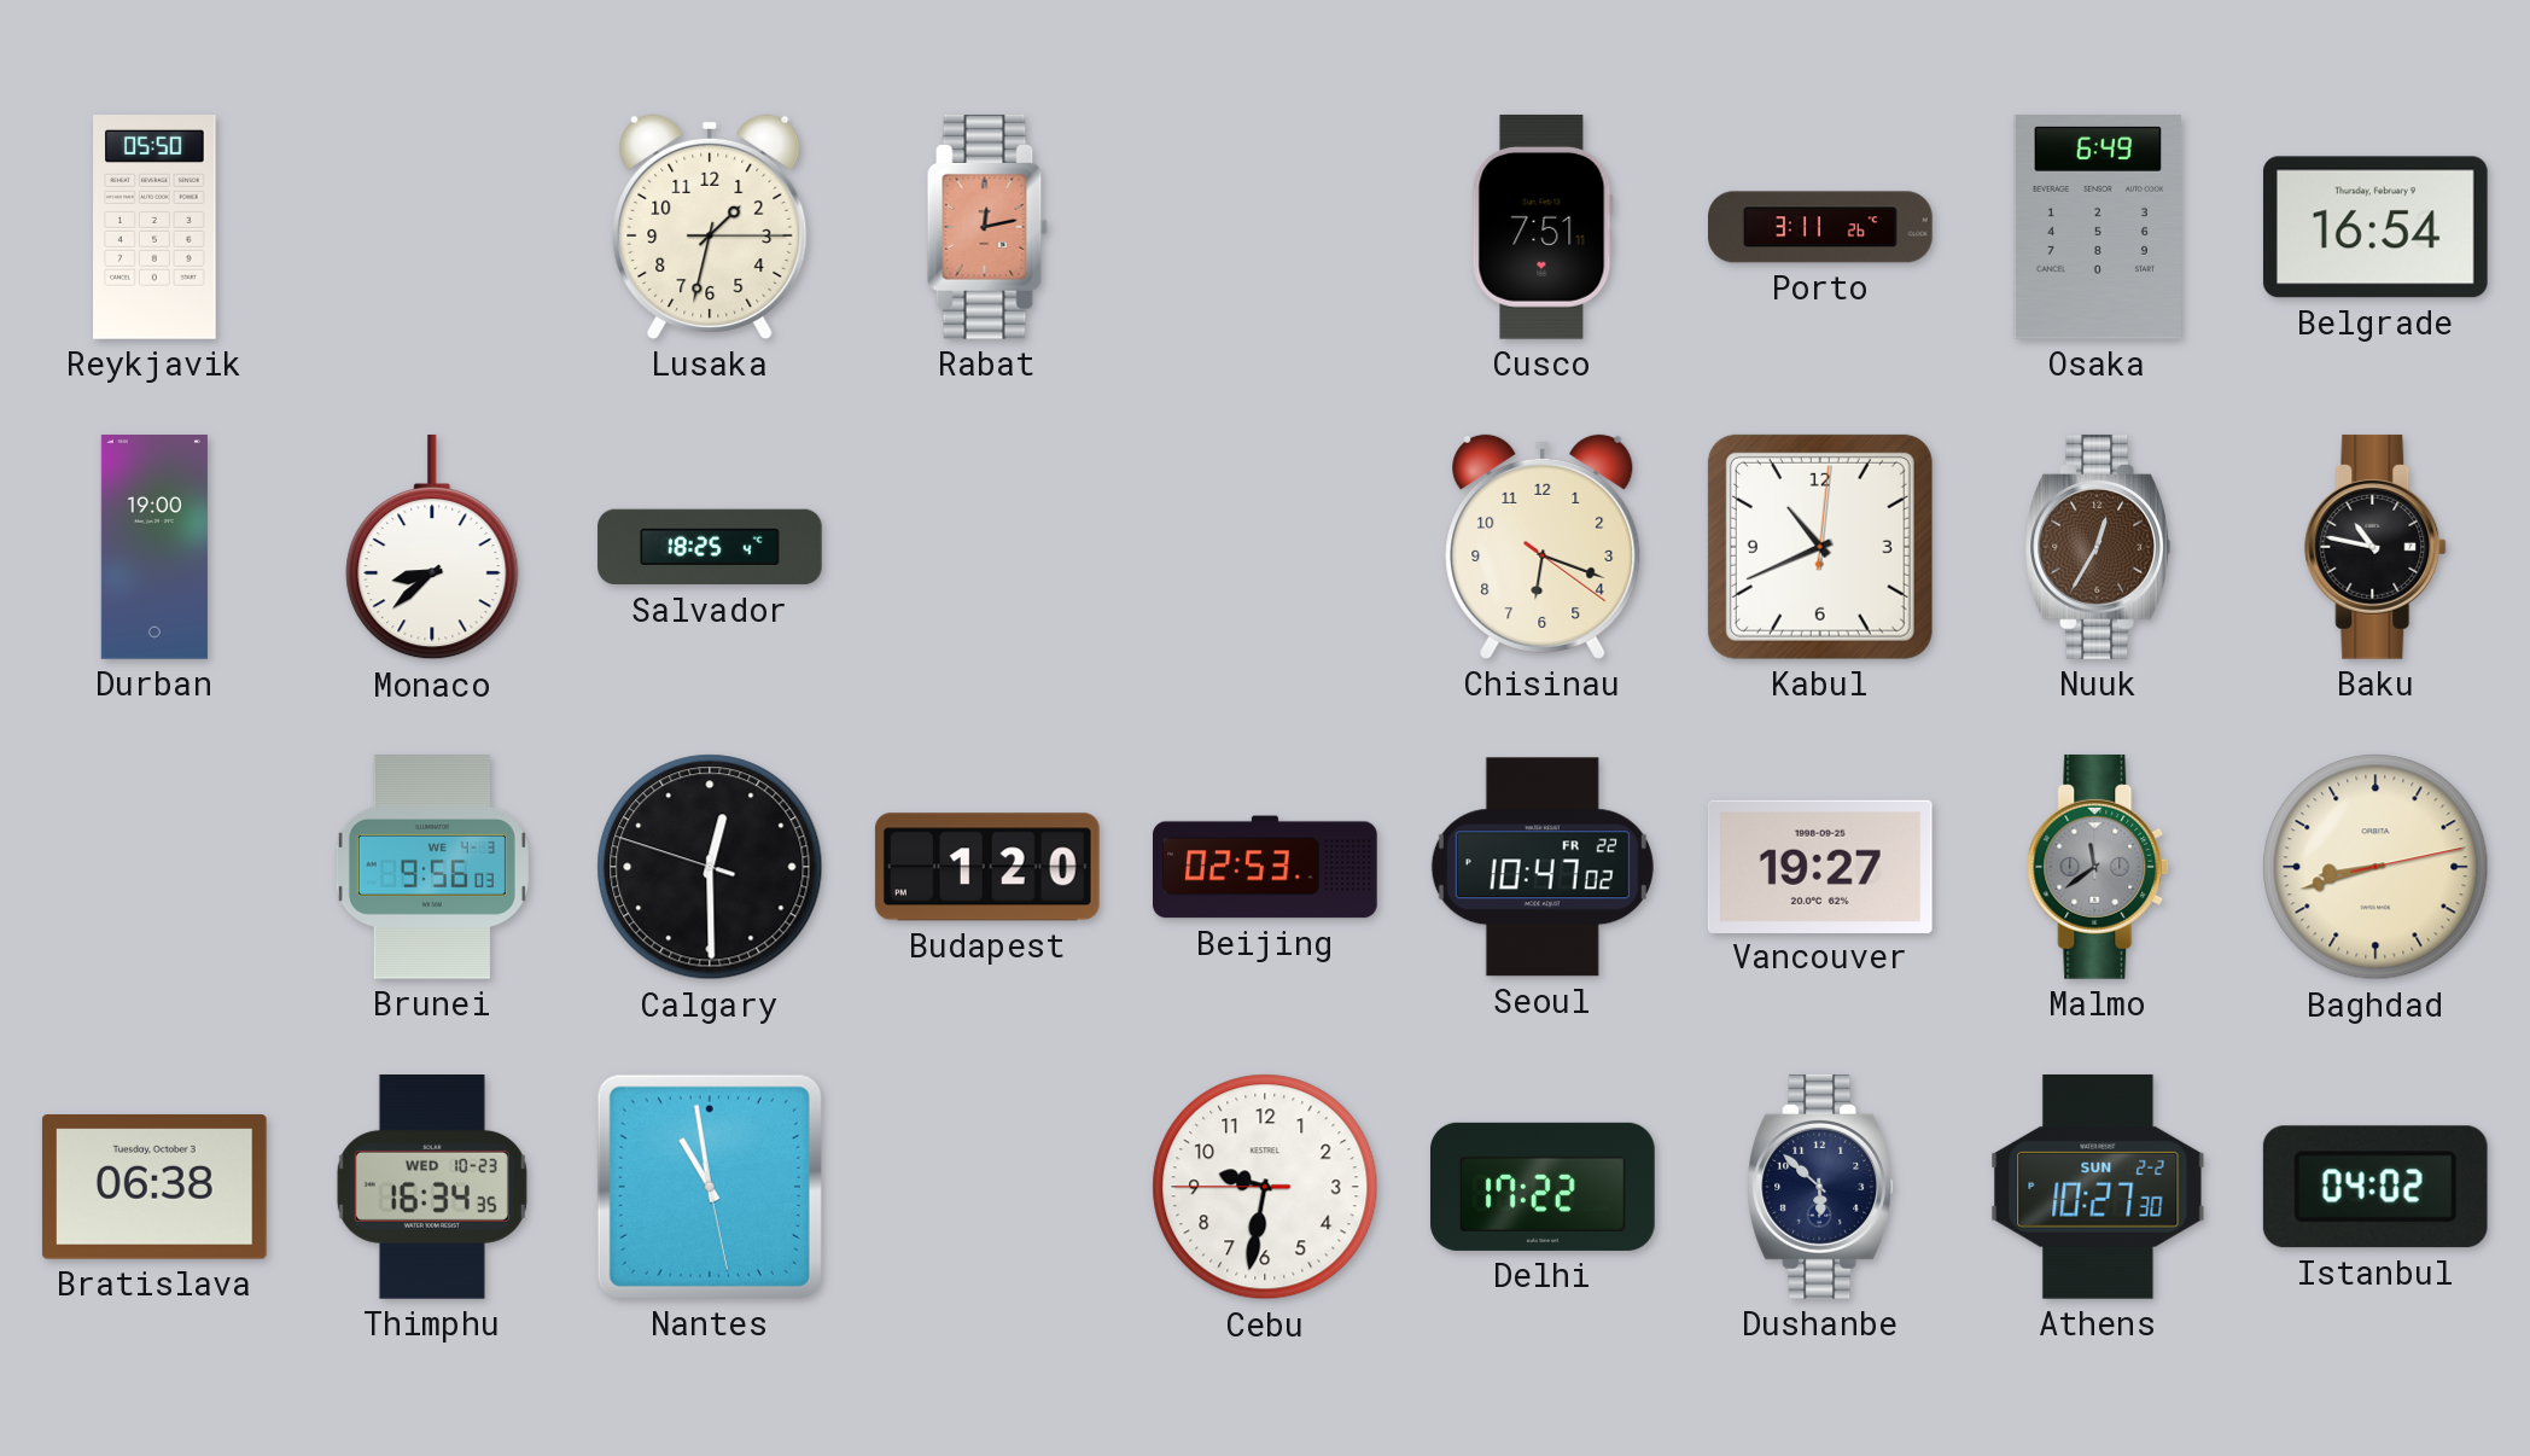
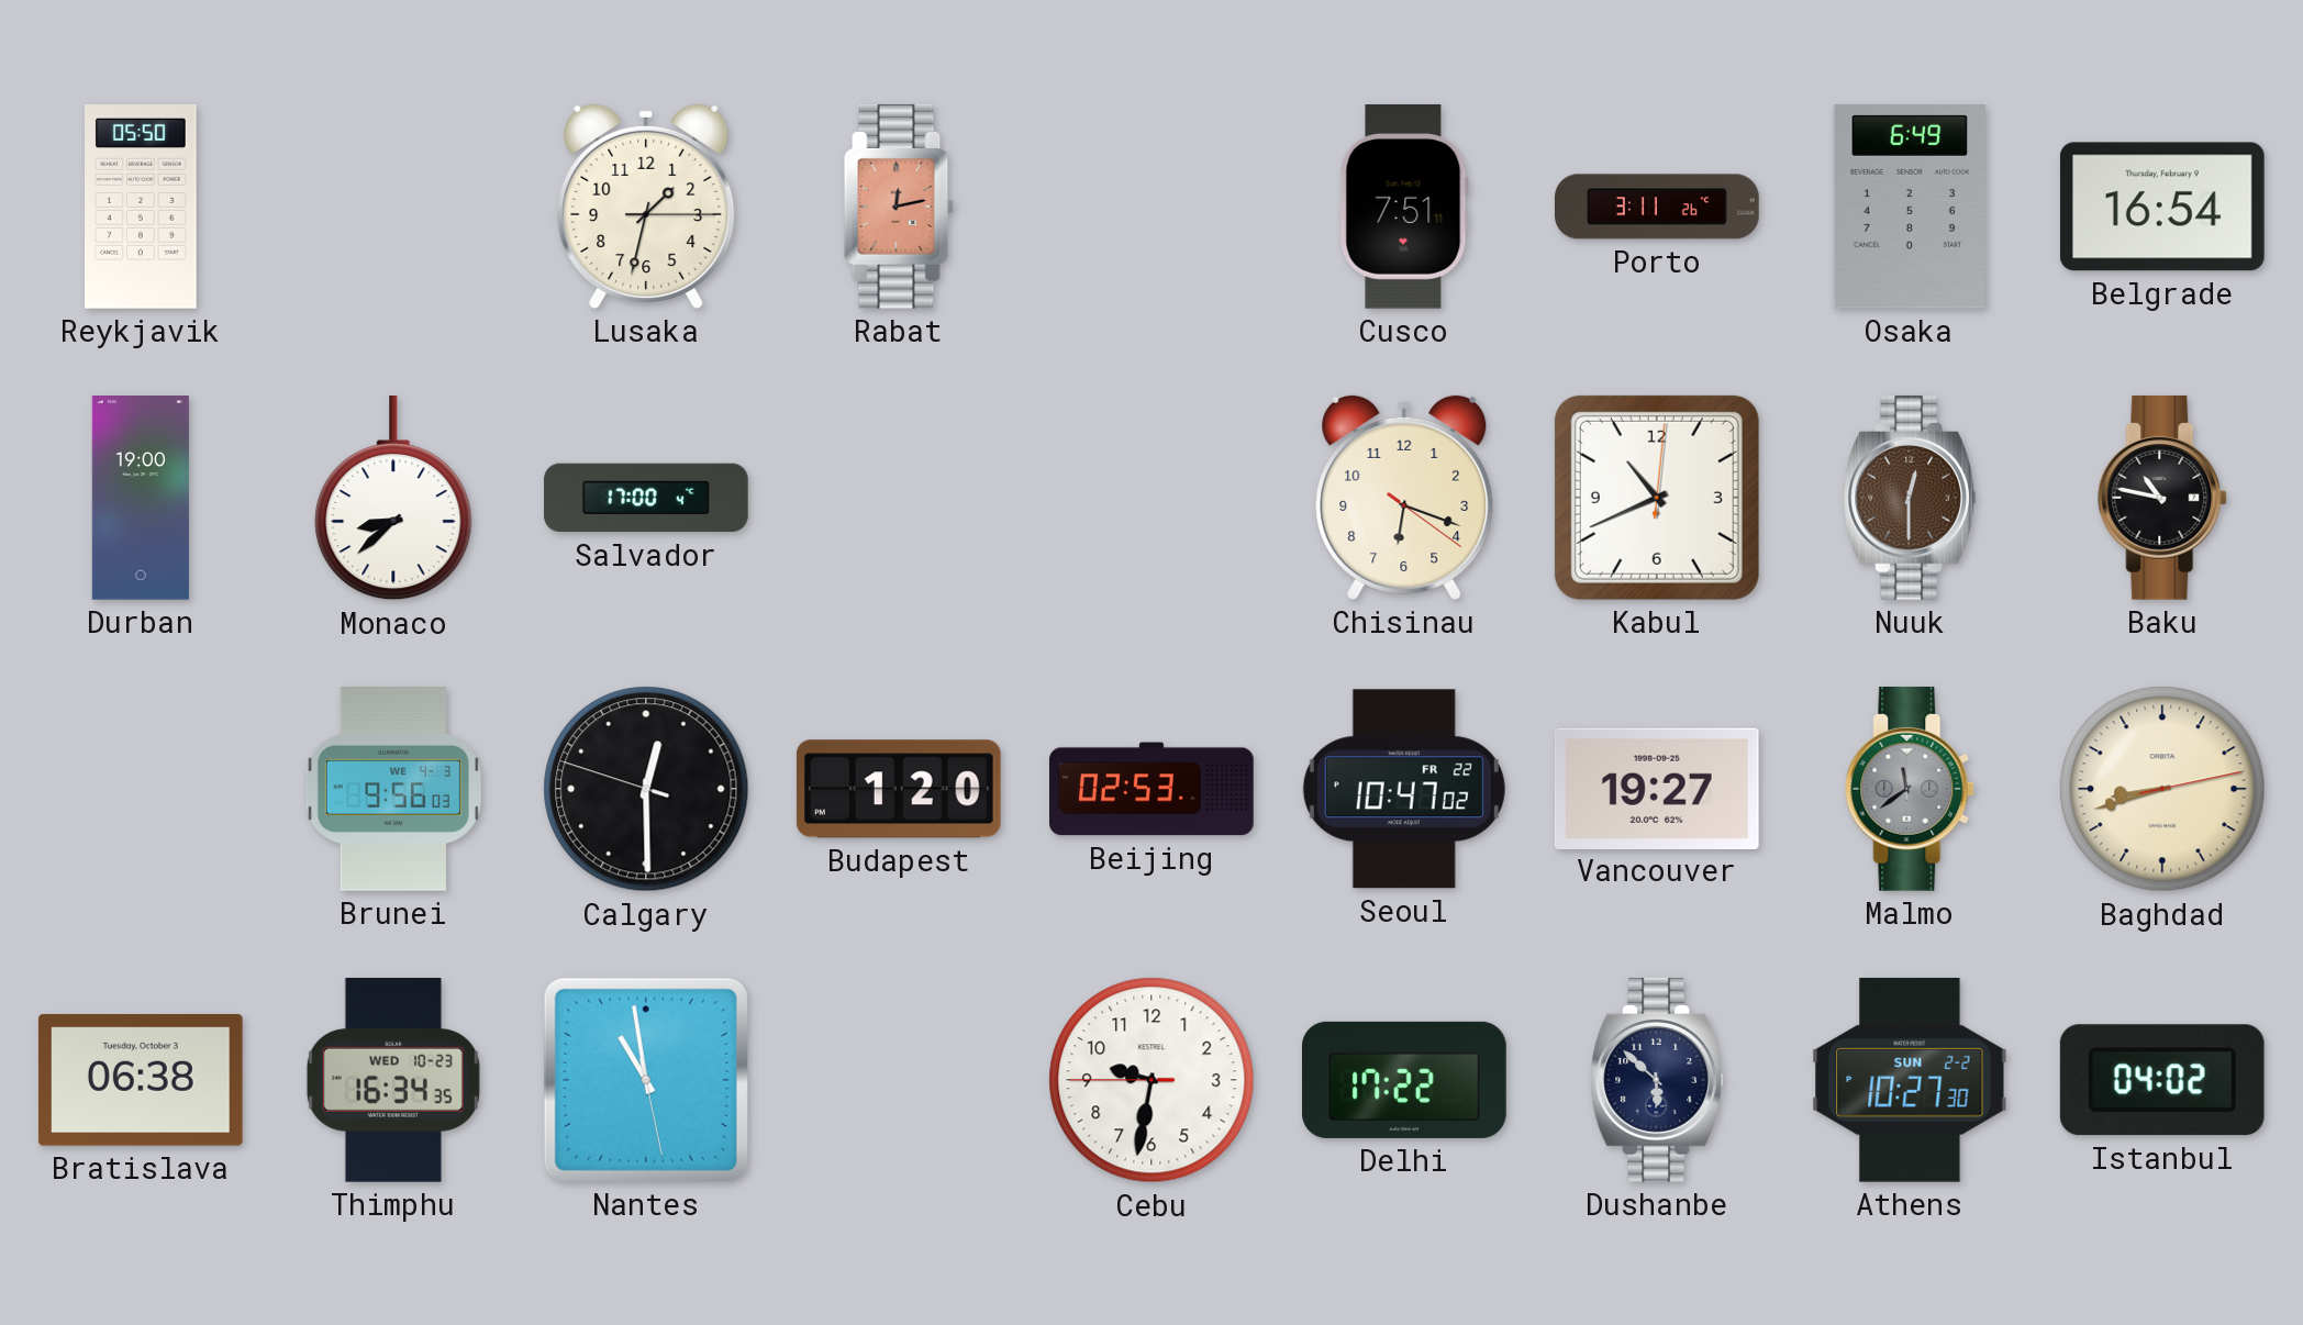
Salvador: 18:25 -> 17:00
Nuuk: 12:35 -> 12:30
